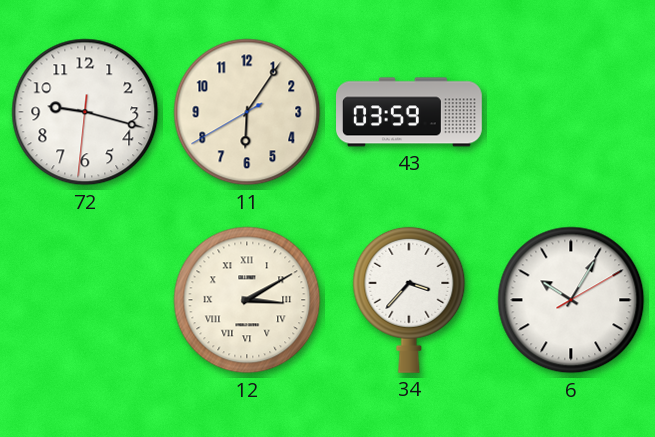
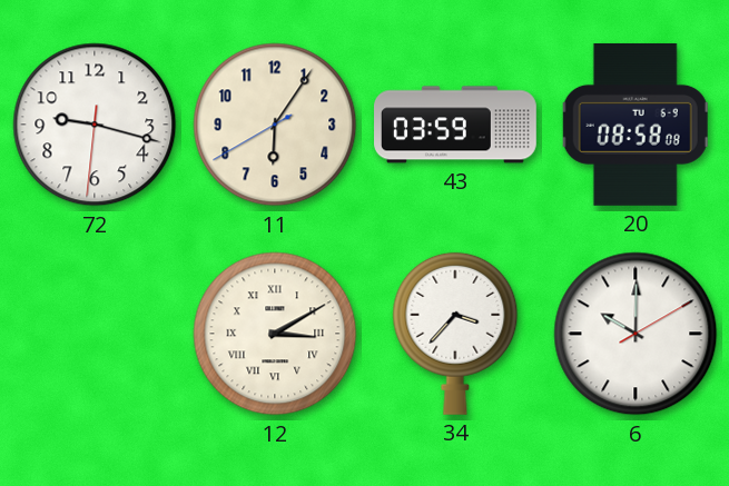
20: none -> 08:58
6: 10:05 -> 10:00
